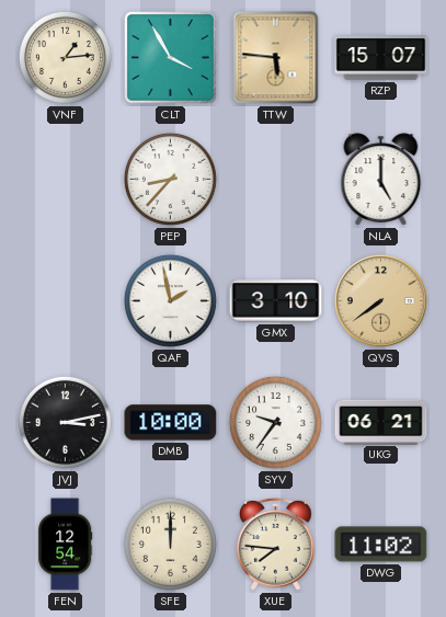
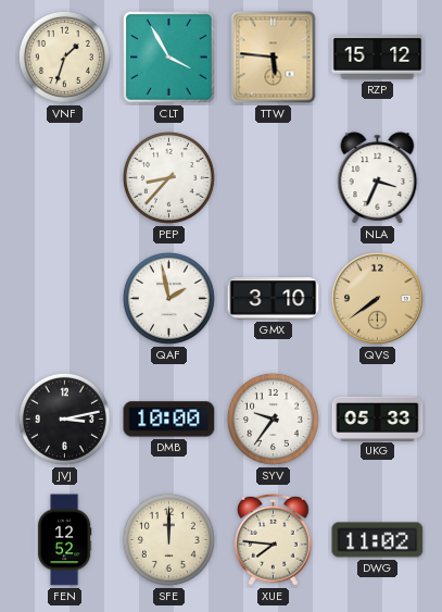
VNF: 1:14 -> 1:33
RZP: 15:07 -> 15:12
NLA: 5:00 -> 3:34
UKG: 06:21 -> 05:33
FEN: 12:54 -> 12:52
